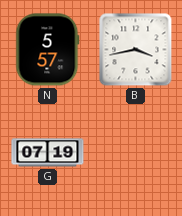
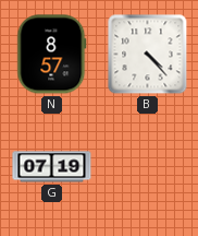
N: 5:57 -> 8:57
B: 3:43 -> 4:23
